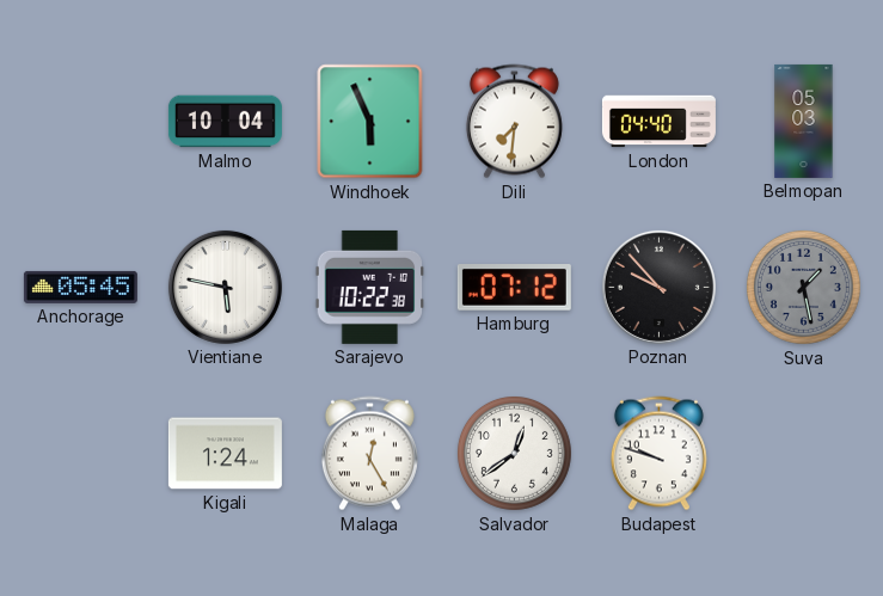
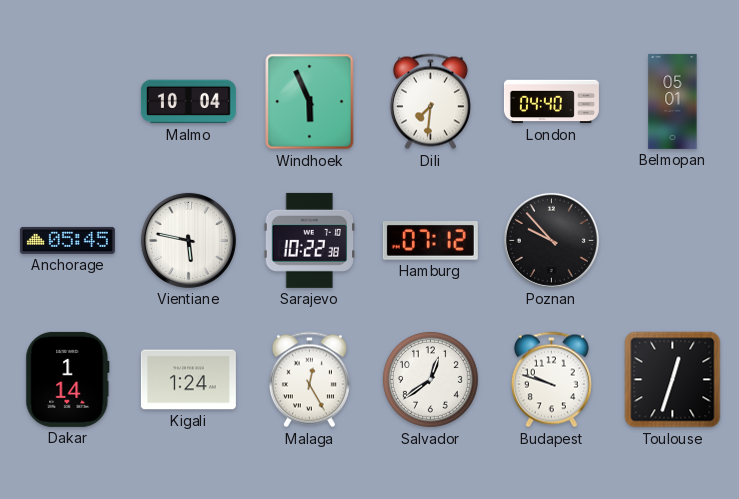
Belmopan: 05:03 -> 05:01
Suva: 1:28 -> none
Dakar: none -> 1:14
Toulouse: none -> 12:33
